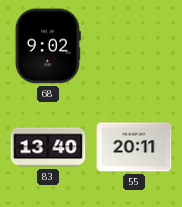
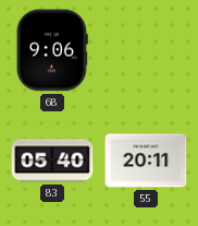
68: 9:02 -> 9:06
83: 13:40 -> 05:40
